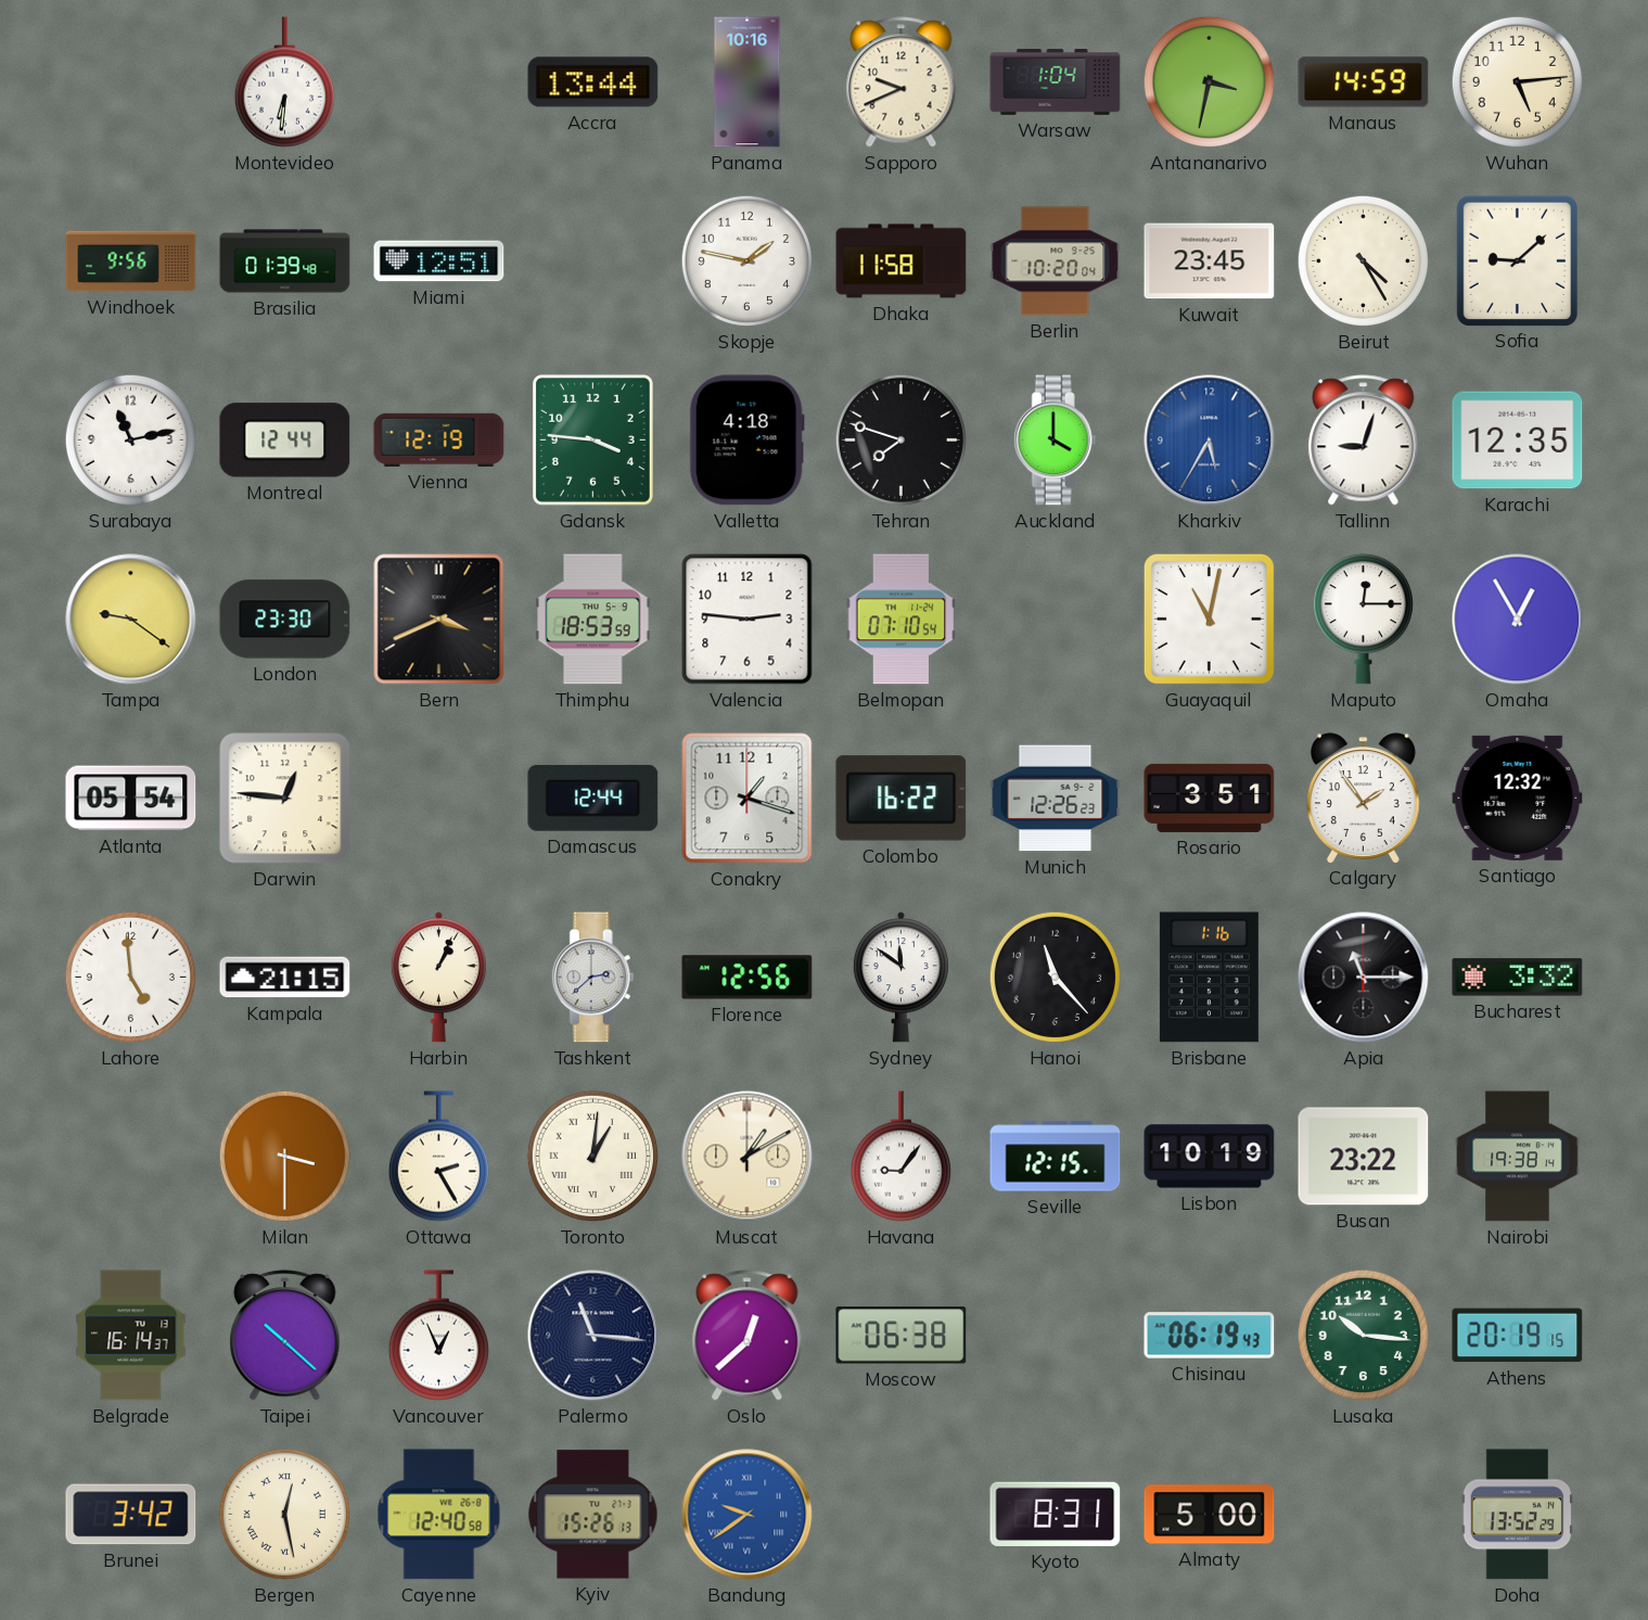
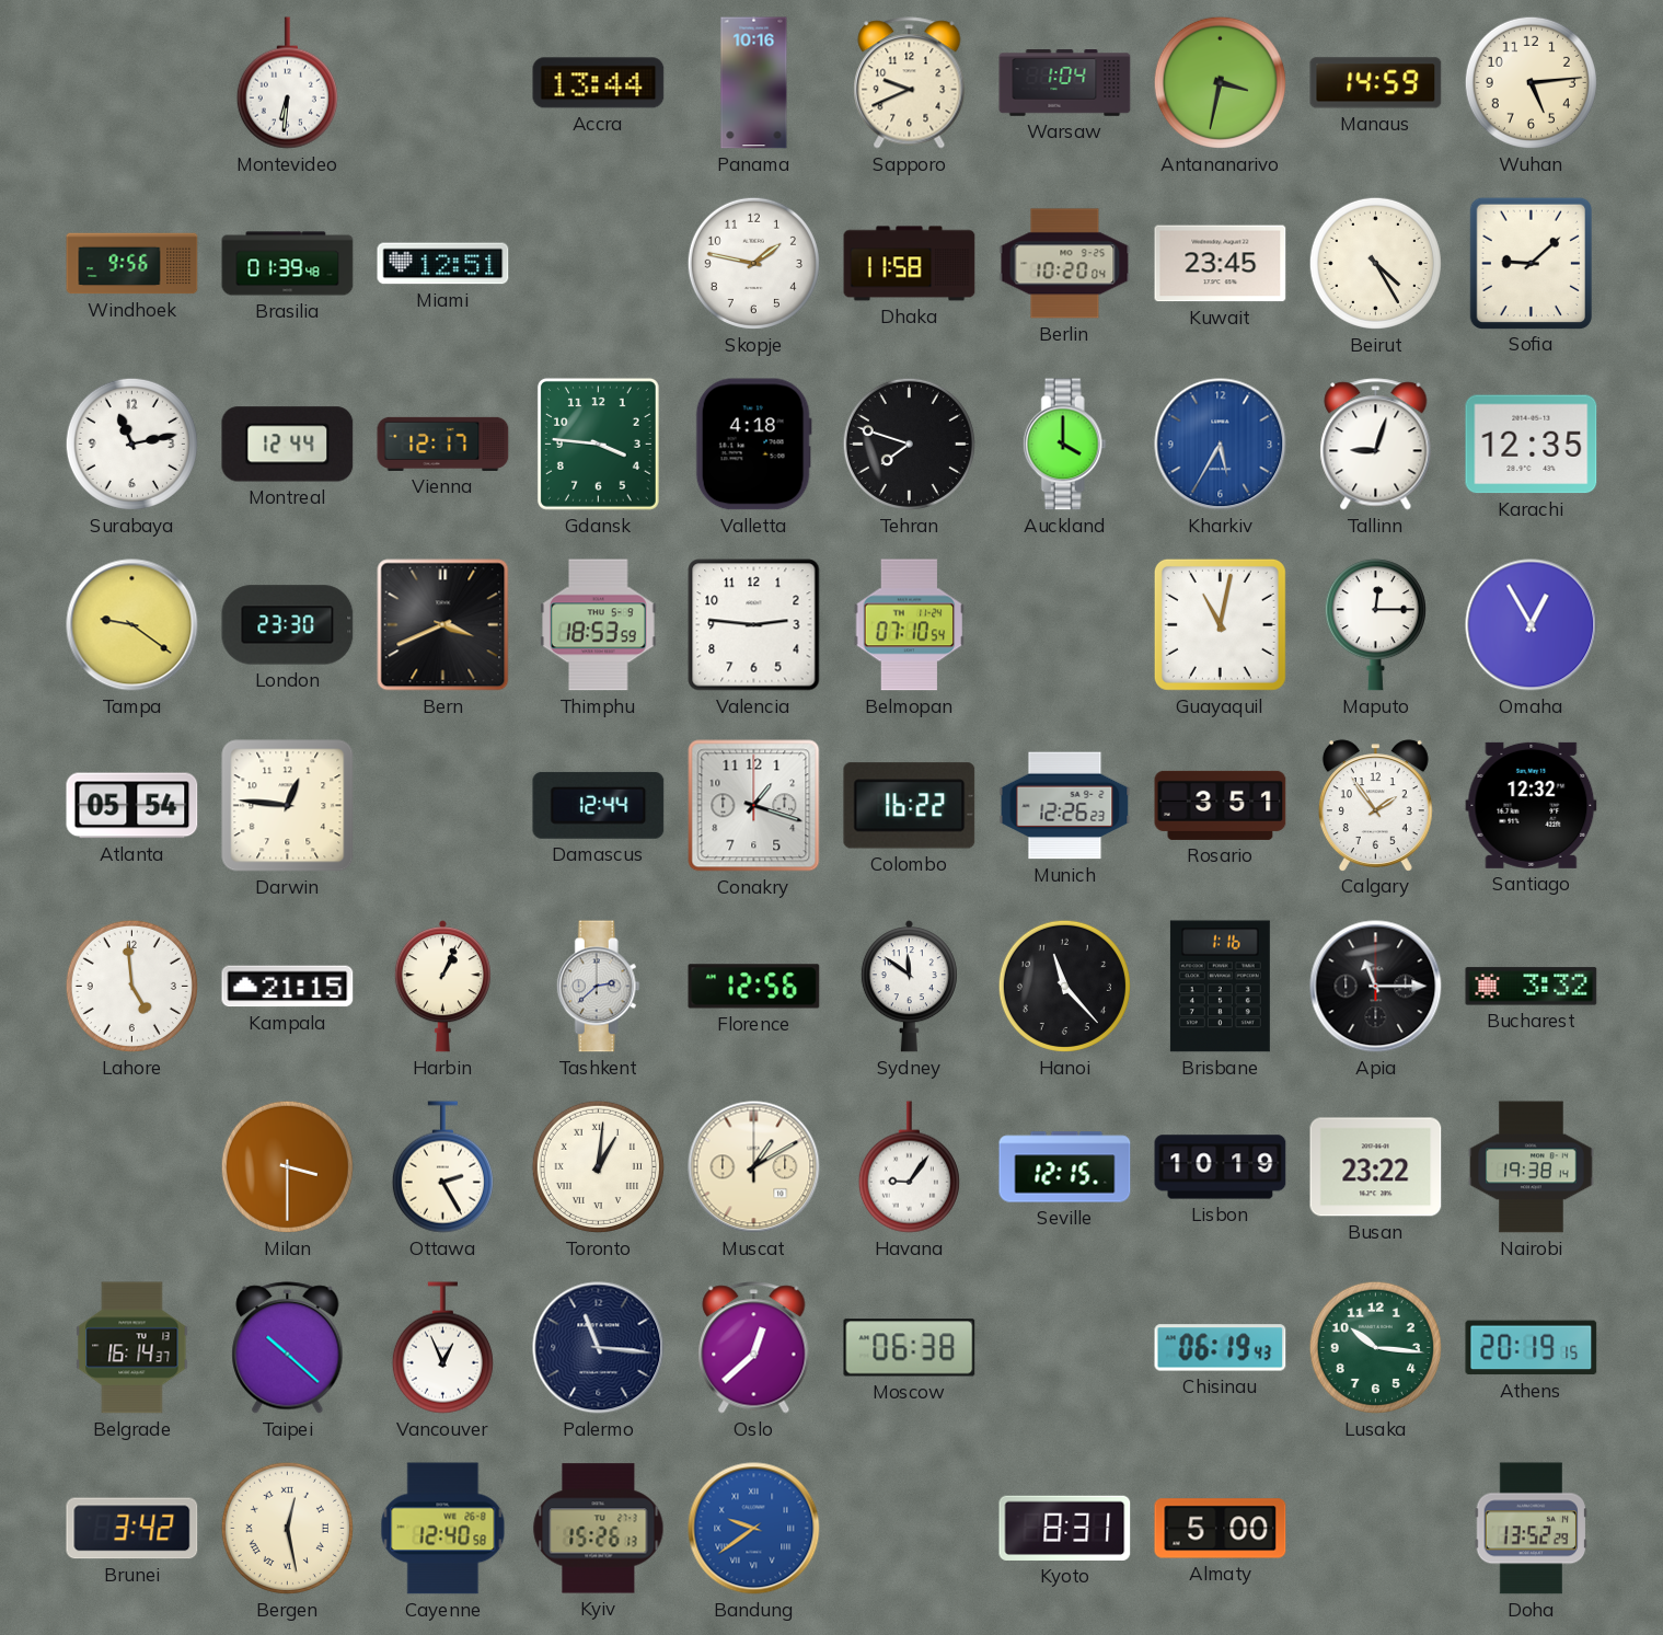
Vienna: 12:19 -> 12:17
